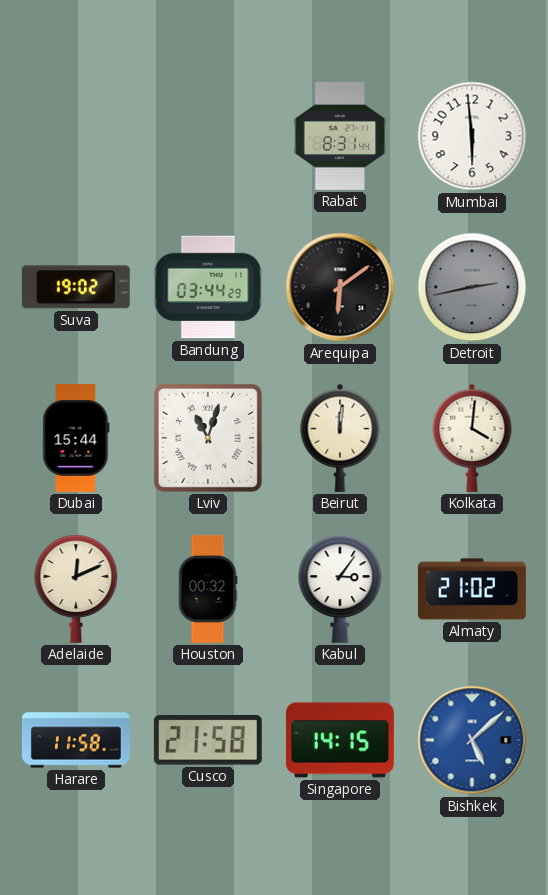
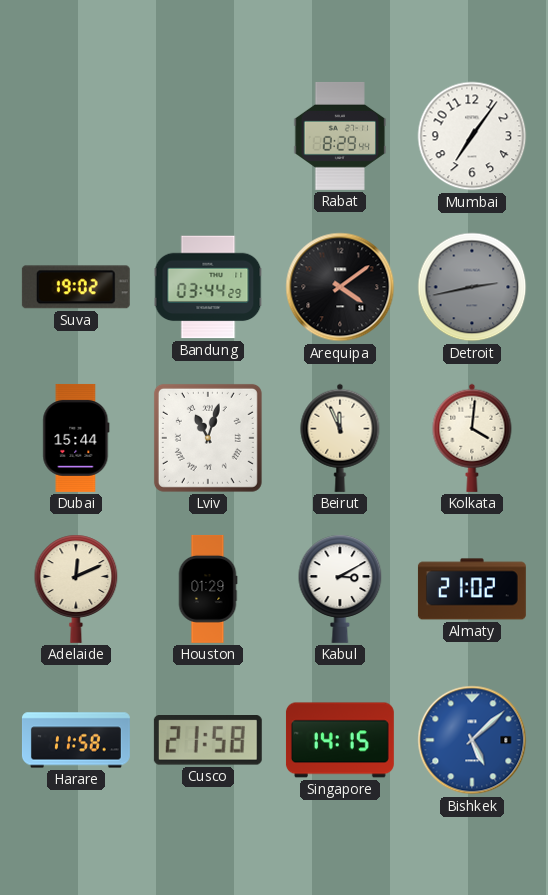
Rabat: 8:31 -> 8:29
Mumbai: 5:59 -> 7:06
Arequipa: 6:09 -> 4:09
Beirut: 12:01 -> 11:56
Houston: 00:32 -> 01:29
Kabul: 3:06 -> 3:10
